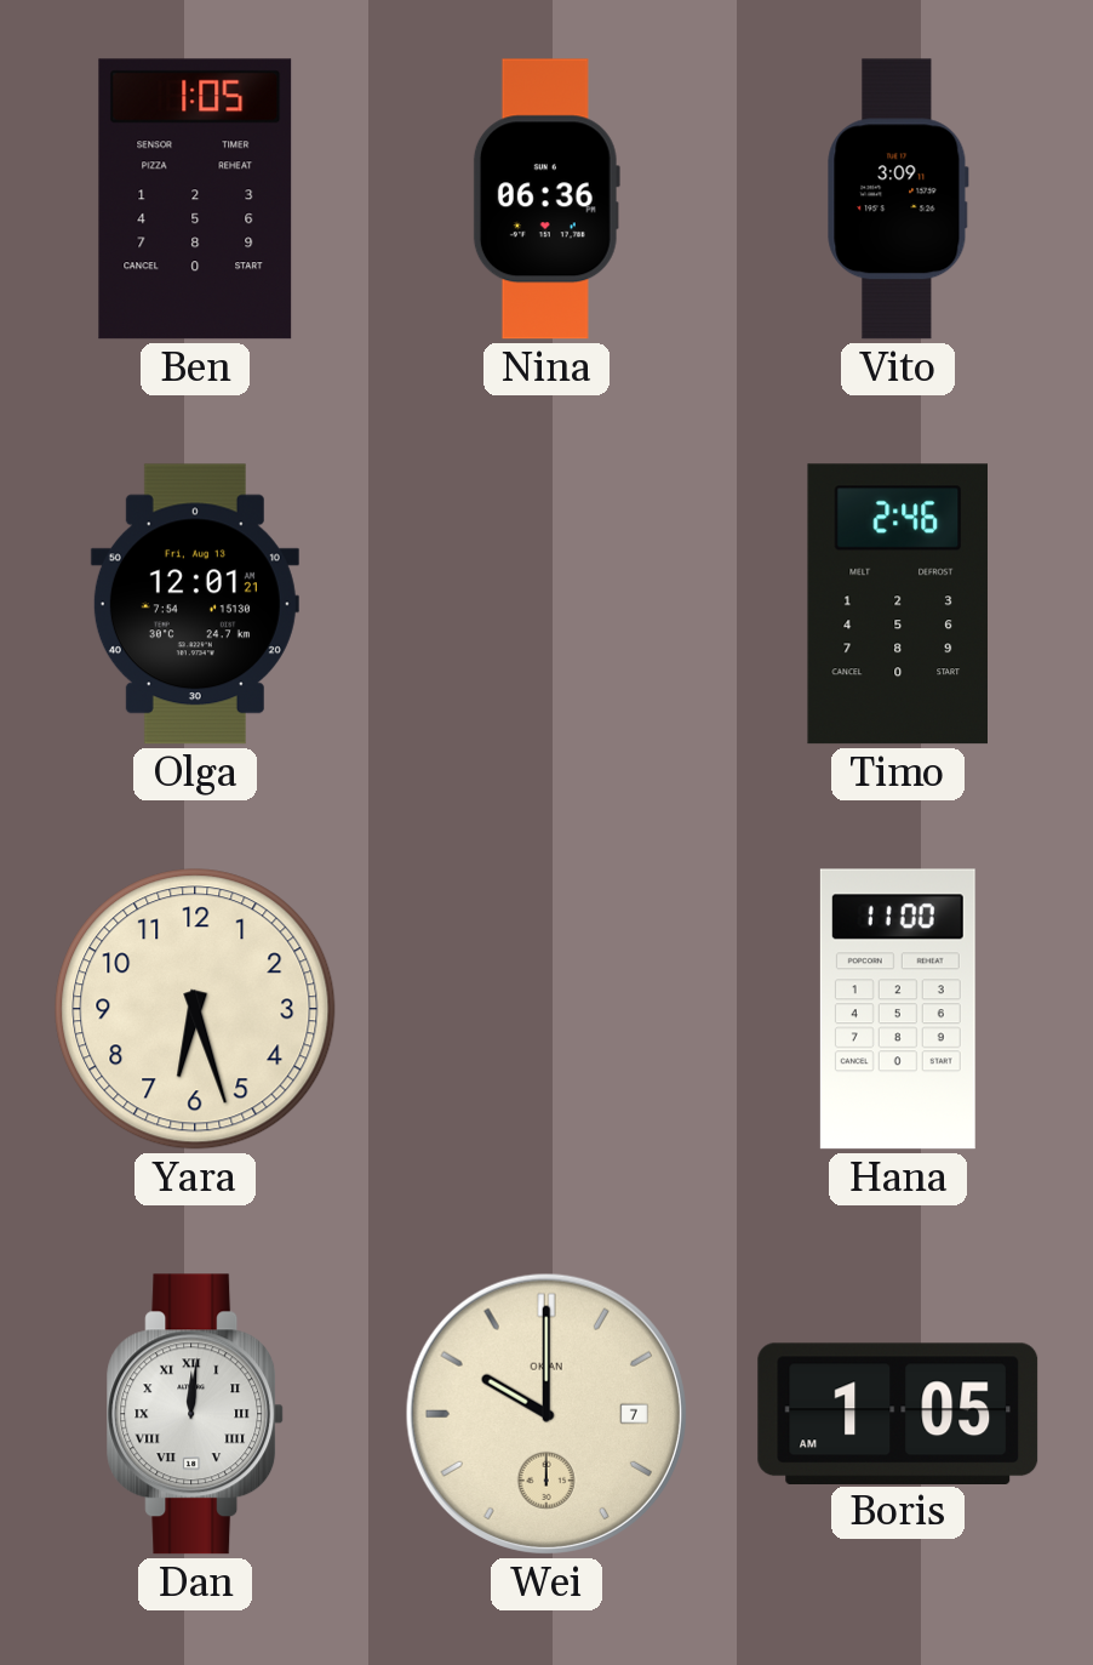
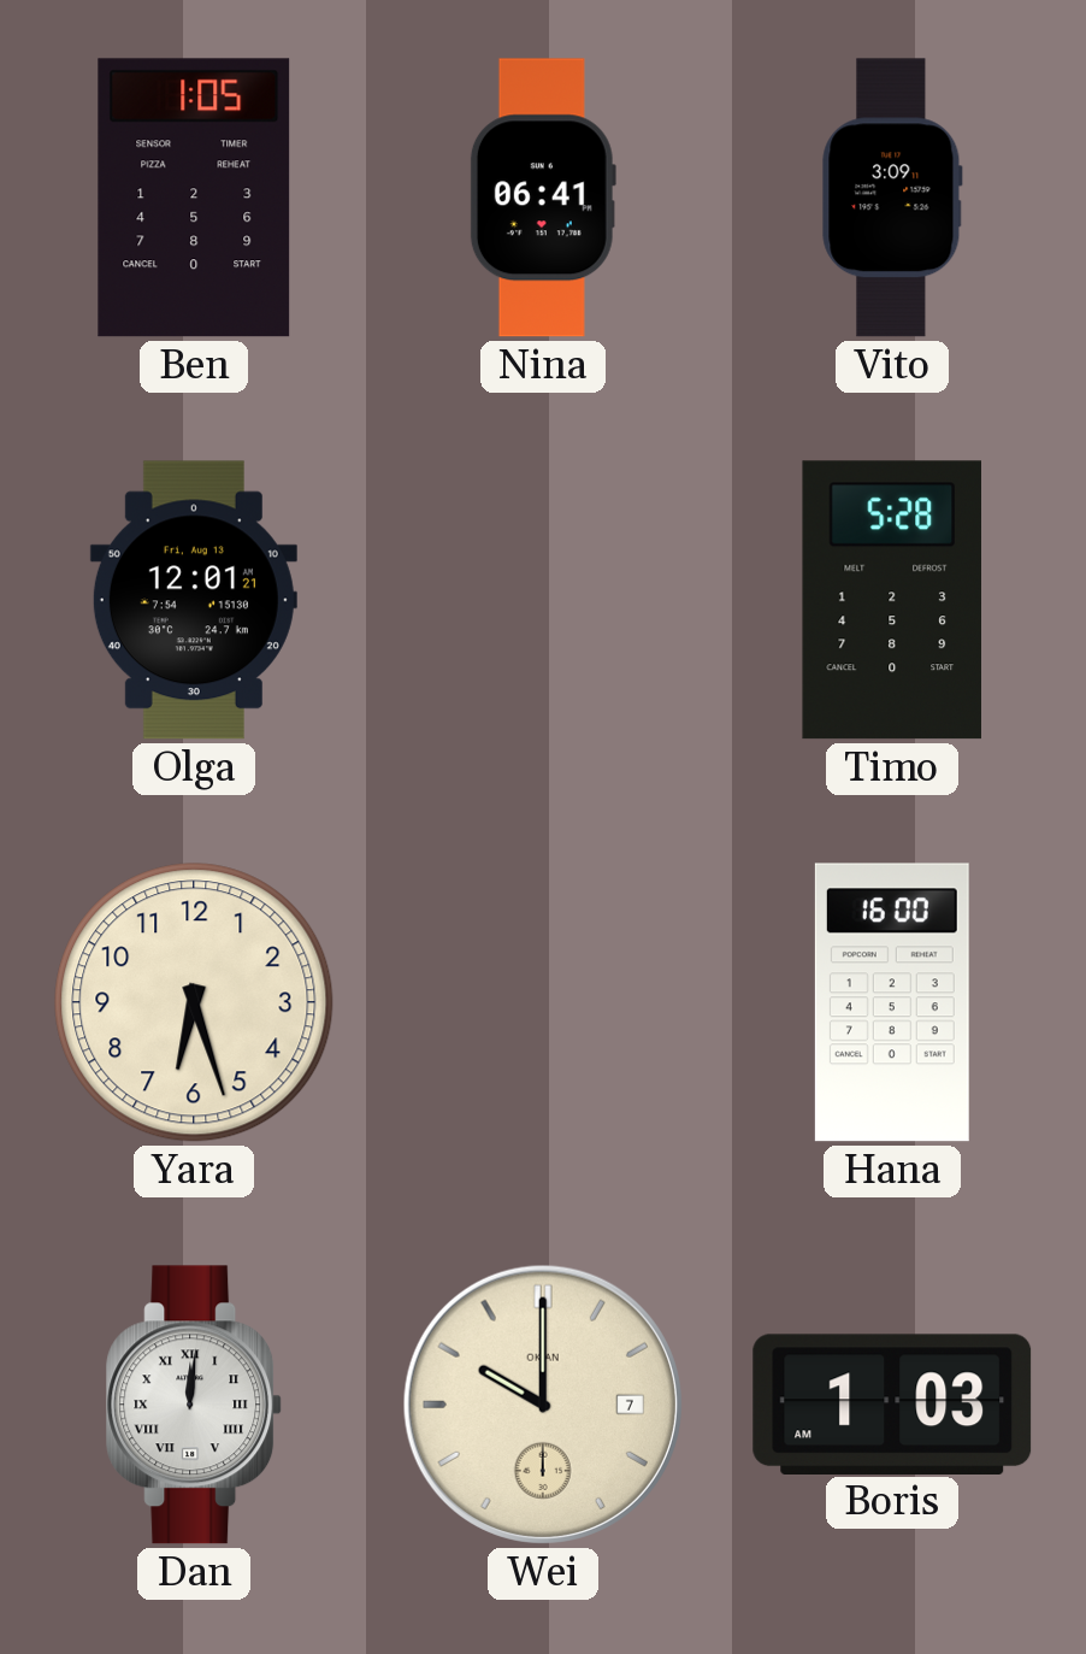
Nina: 06:36 -> 06:41
Timo: 2:46 -> 5:28
Hana: 11:00 -> 16:00
Boris: 1:05 -> 1:03
